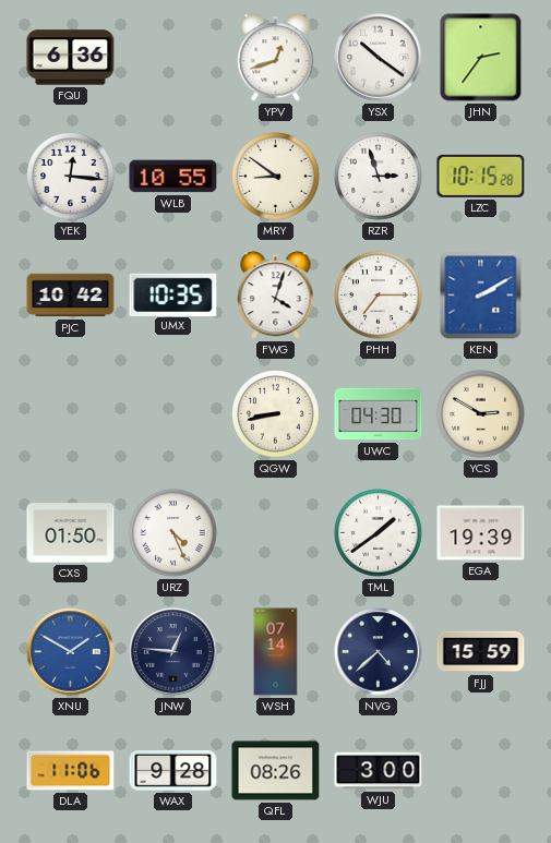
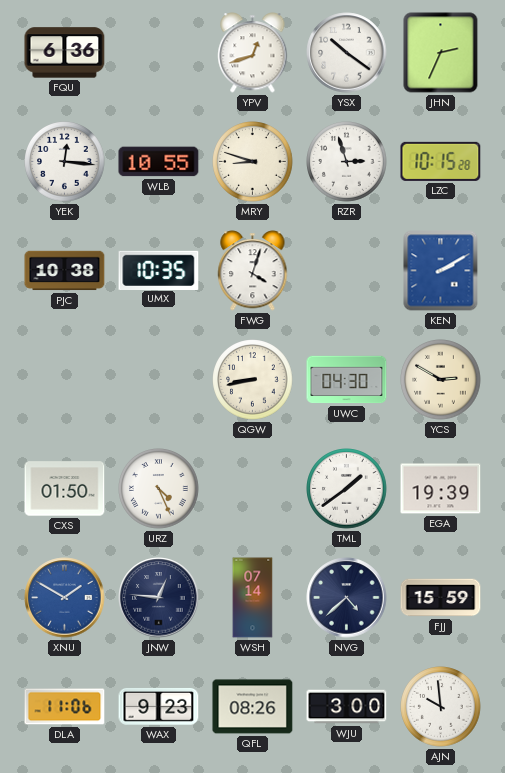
JHN: 2:36 -> 2:34
MRY: 8:51 -> 8:48
PJC: 10:42 -> 10:38
PHH: 7:15 -> none
WAX: 9:28 -> 9:23
AJN: none -> 9:59
